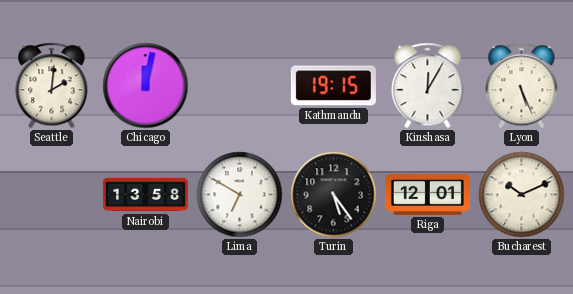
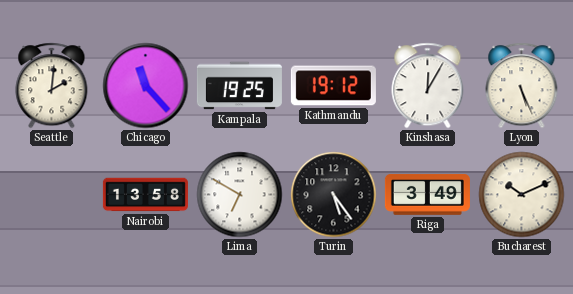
Chicago: 12:02 -> 11:23
Kampala: none -> 19:25
Kathmandu: 19:15 -> 19:12
Riga: 12:01 -> 3:49
